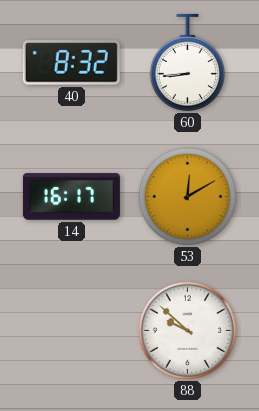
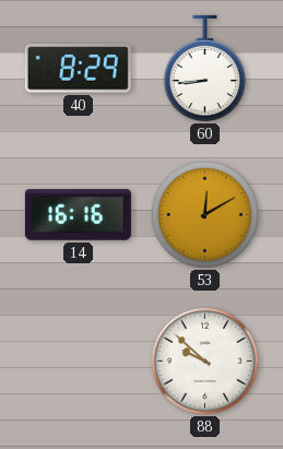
40: 8:32 -> 8:29
14: 16:17 -> 16:16
